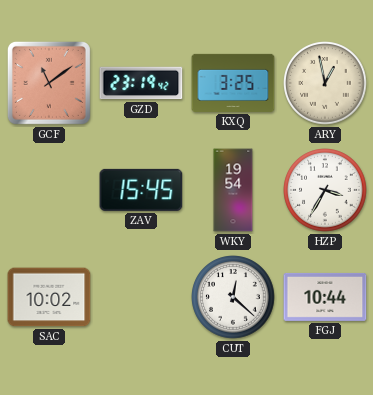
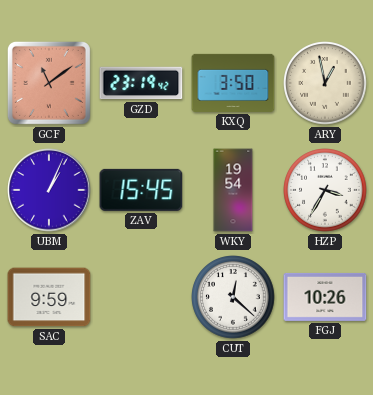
KXQ: 3:25 -> 3:50
UBM: none -> 1:04
SAC: 10:02 -> 9:59
FGJ: 10:44 -> 10:26
